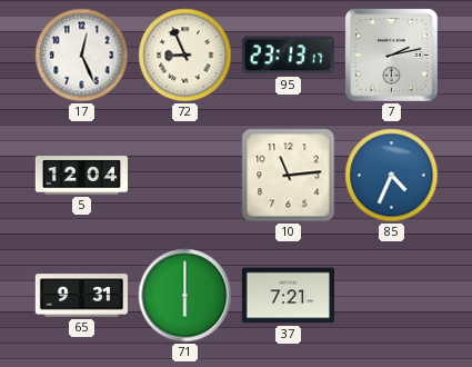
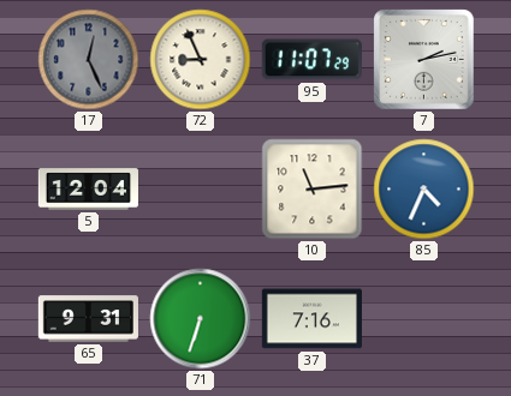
17 dial: white -> grey
95: 23:13 -> 11:07
71: 6:00 -> 6:33
37: 7:21 -> 7:16
